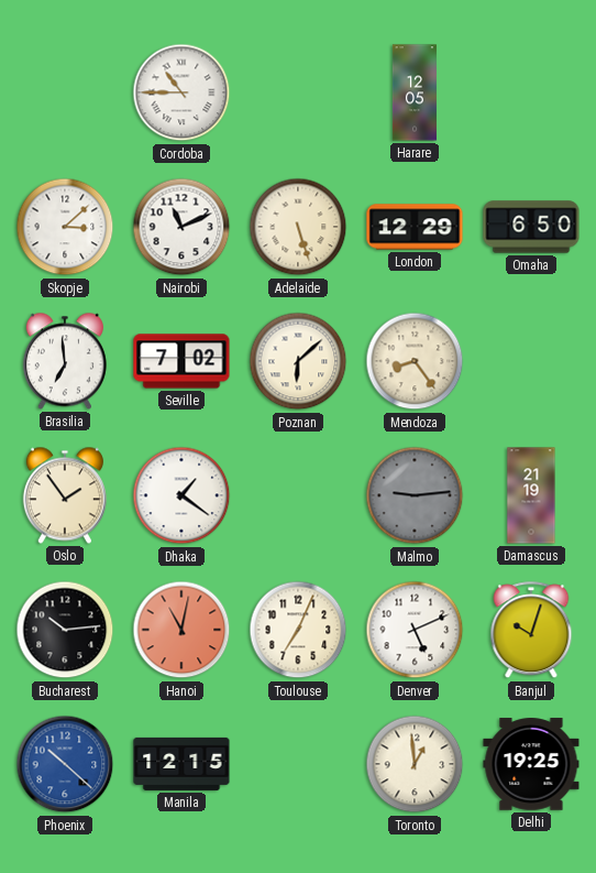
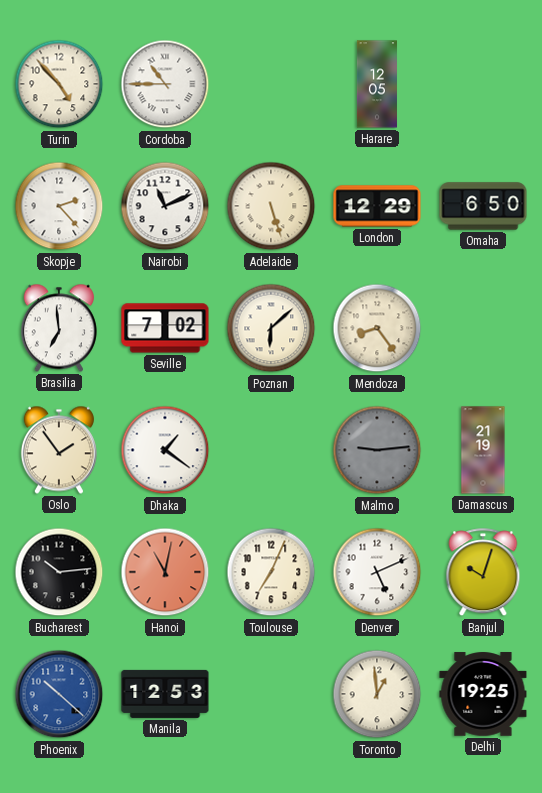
Turin: none -> 4:53
Skopje: 3:08 -> 2:23
Manila: 12:15 -> 12:53
